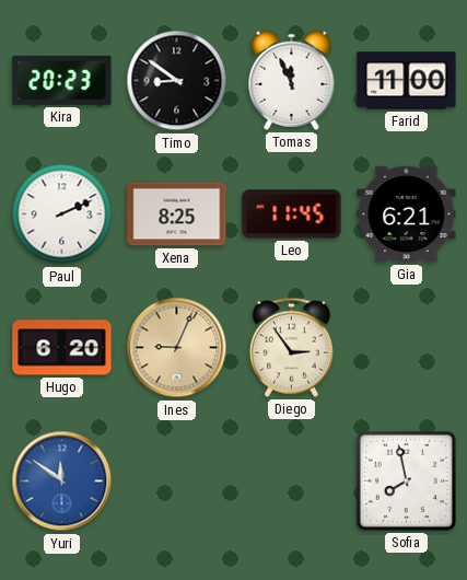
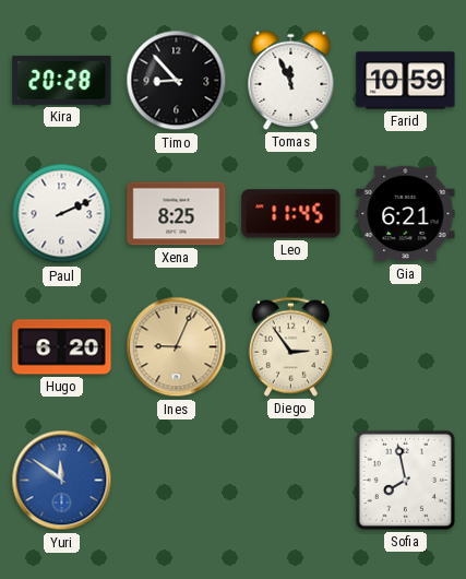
Kira: 20:23 -> 20:28
Timo: 8:51 -> 8:53
Farid: 11:00 -> 10:59
